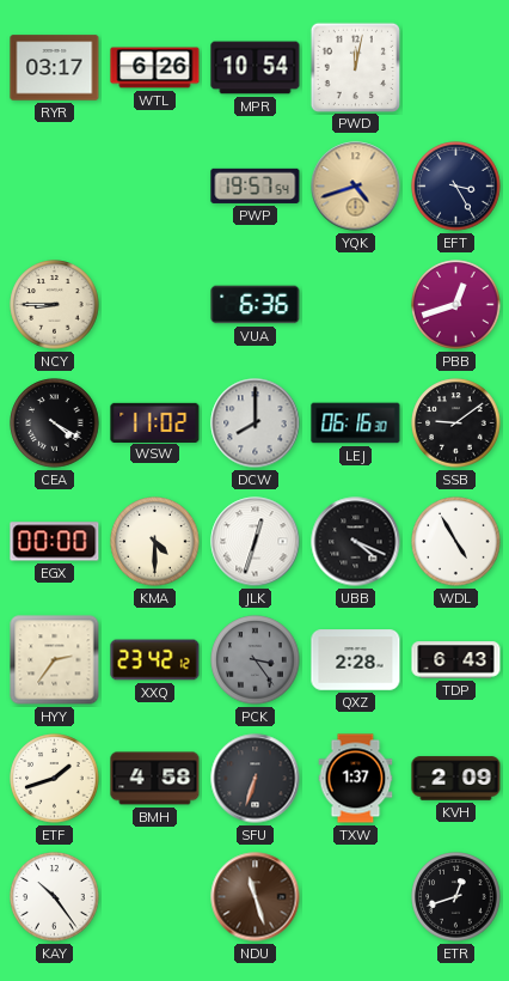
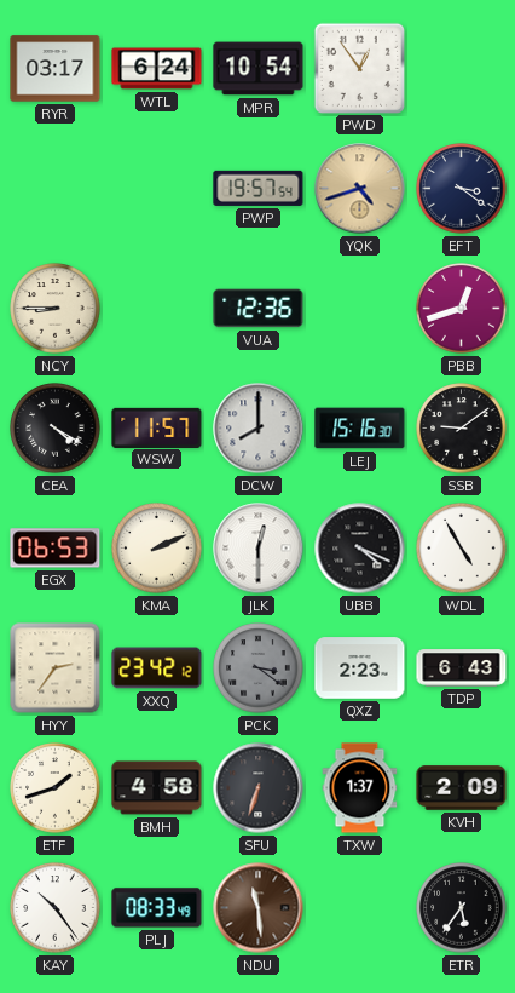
WTL: 6:26 -> 6:24
PWD: 12:02 -> 12:54
EFT: 3:25 -> 3:21
VUA: 6:36 -> 12:36
WSW: 11:02 -> 11:57
LEJ: 06:16 -> 15:16
EGX: 00:00 -> 06:53
KMA: 4:30 -> 2:11
JLK: 12:33 -> 12:30
PCK: 3:24 -> 3:21
QXZ: 2:28 -> 2:23
PLJ: none -> 08:33
NDU: 11:27 -> 11:29
ETR: 12:42 -> 5:36
